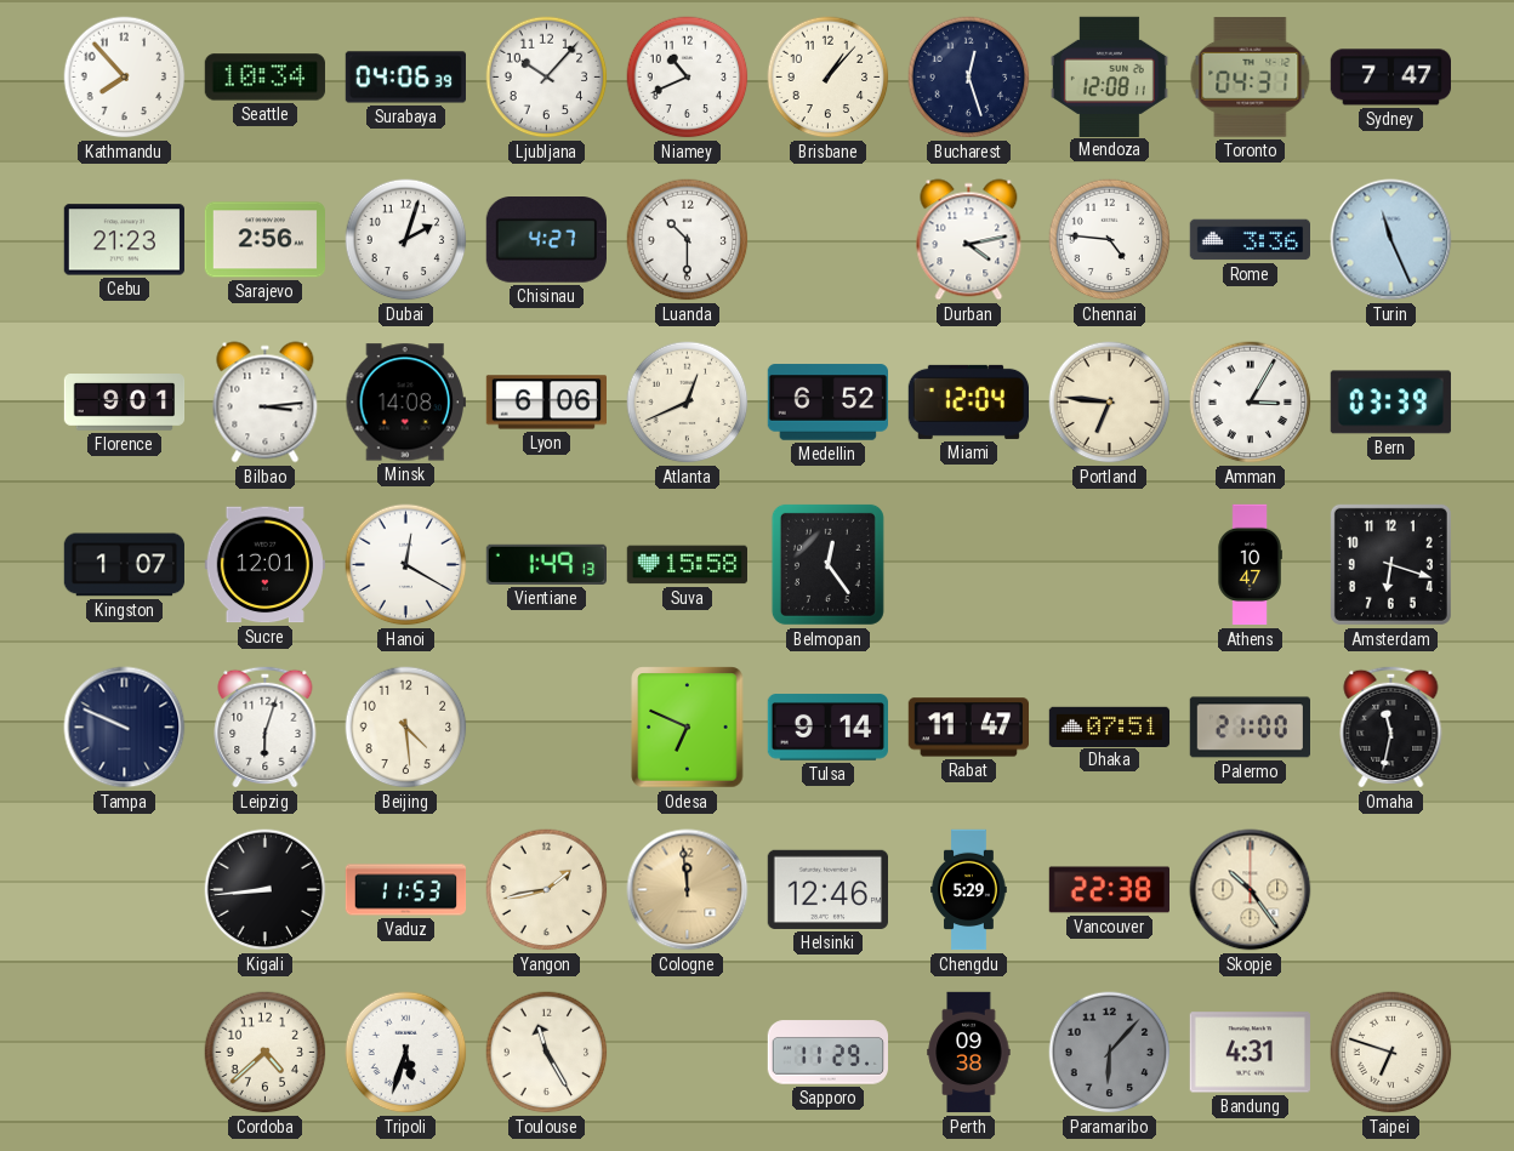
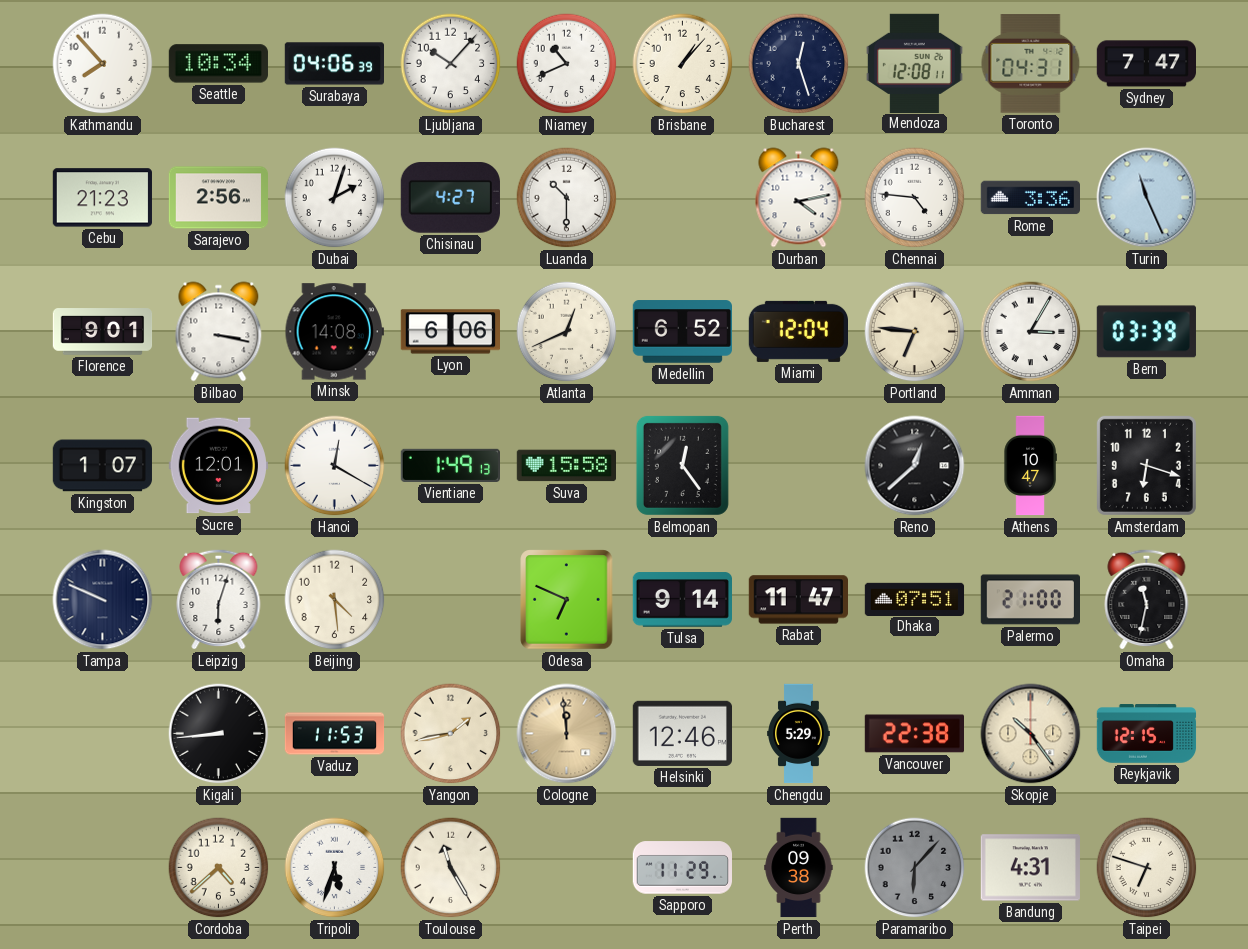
Bilbao: 3:14 -> 3:17
Reno: none -> 12:38
Reykjavik: none -> 12:15
